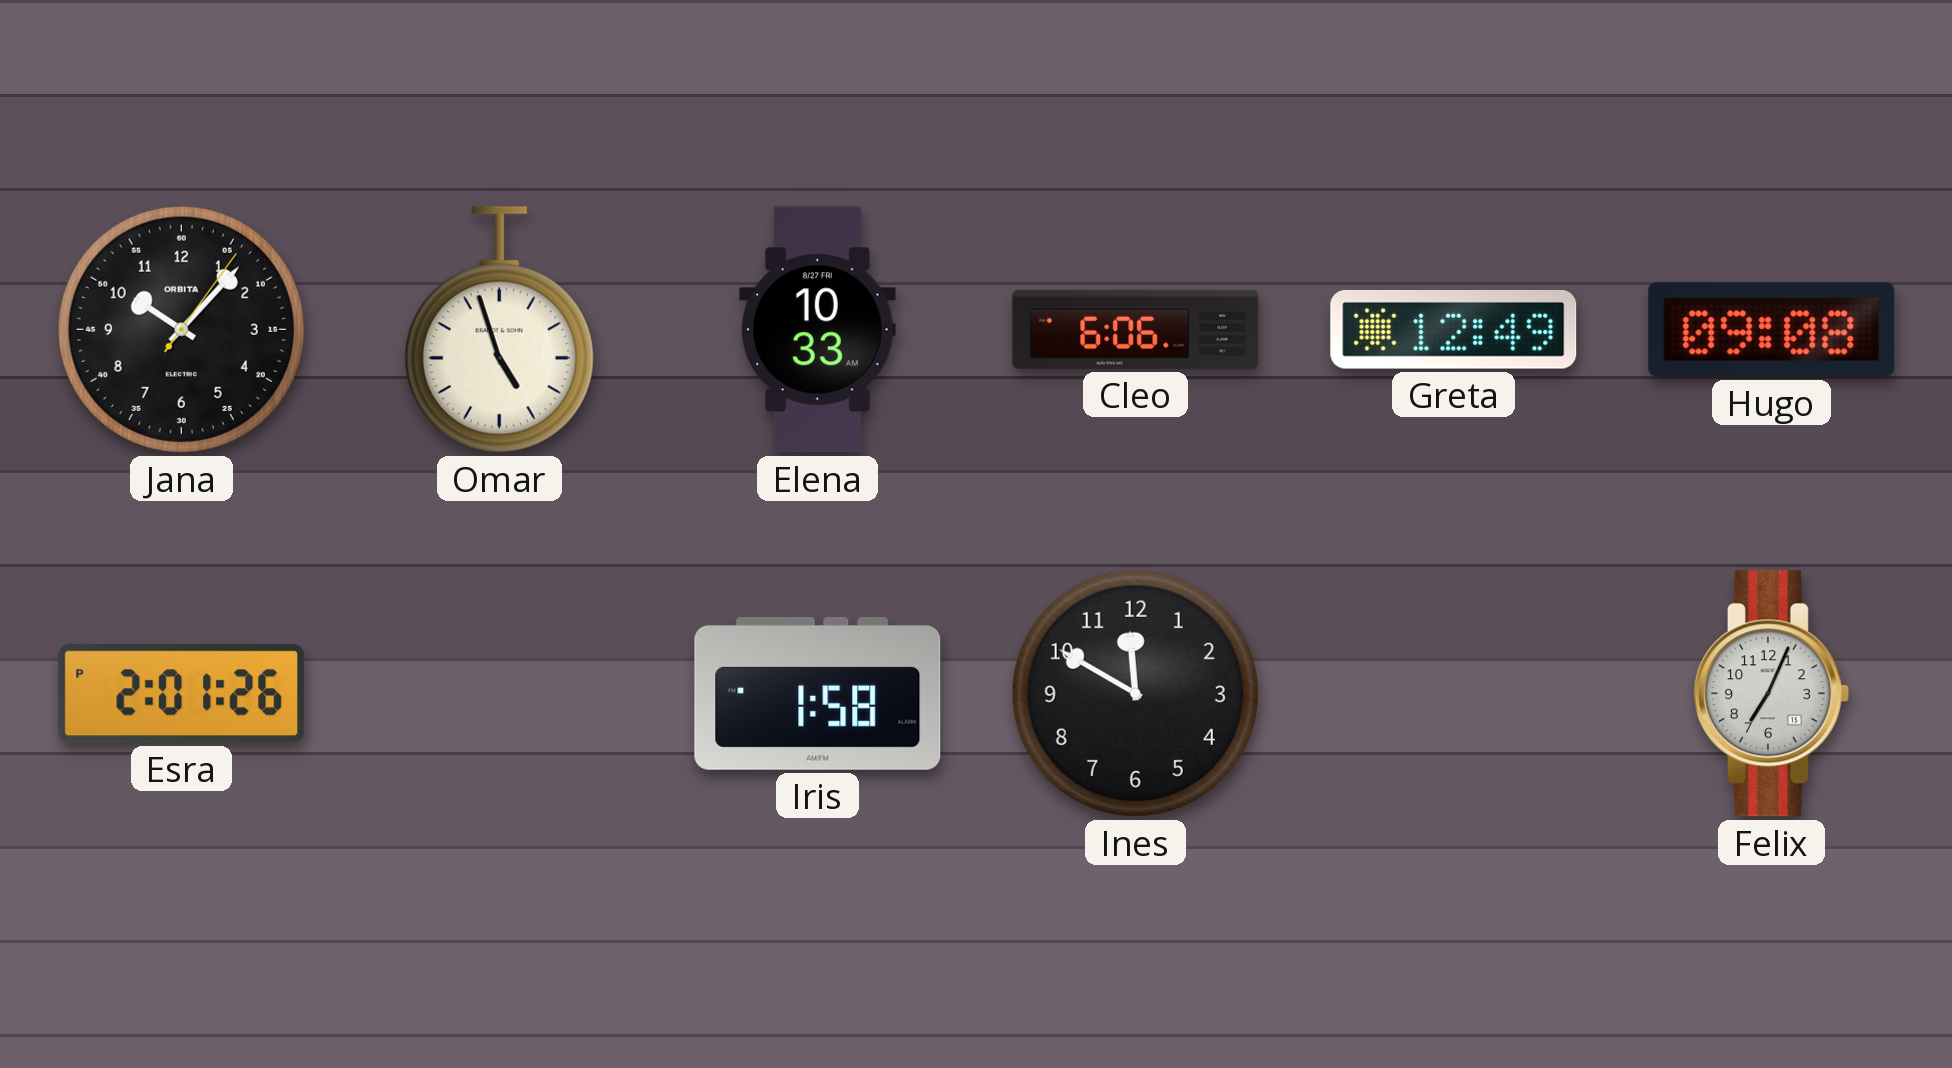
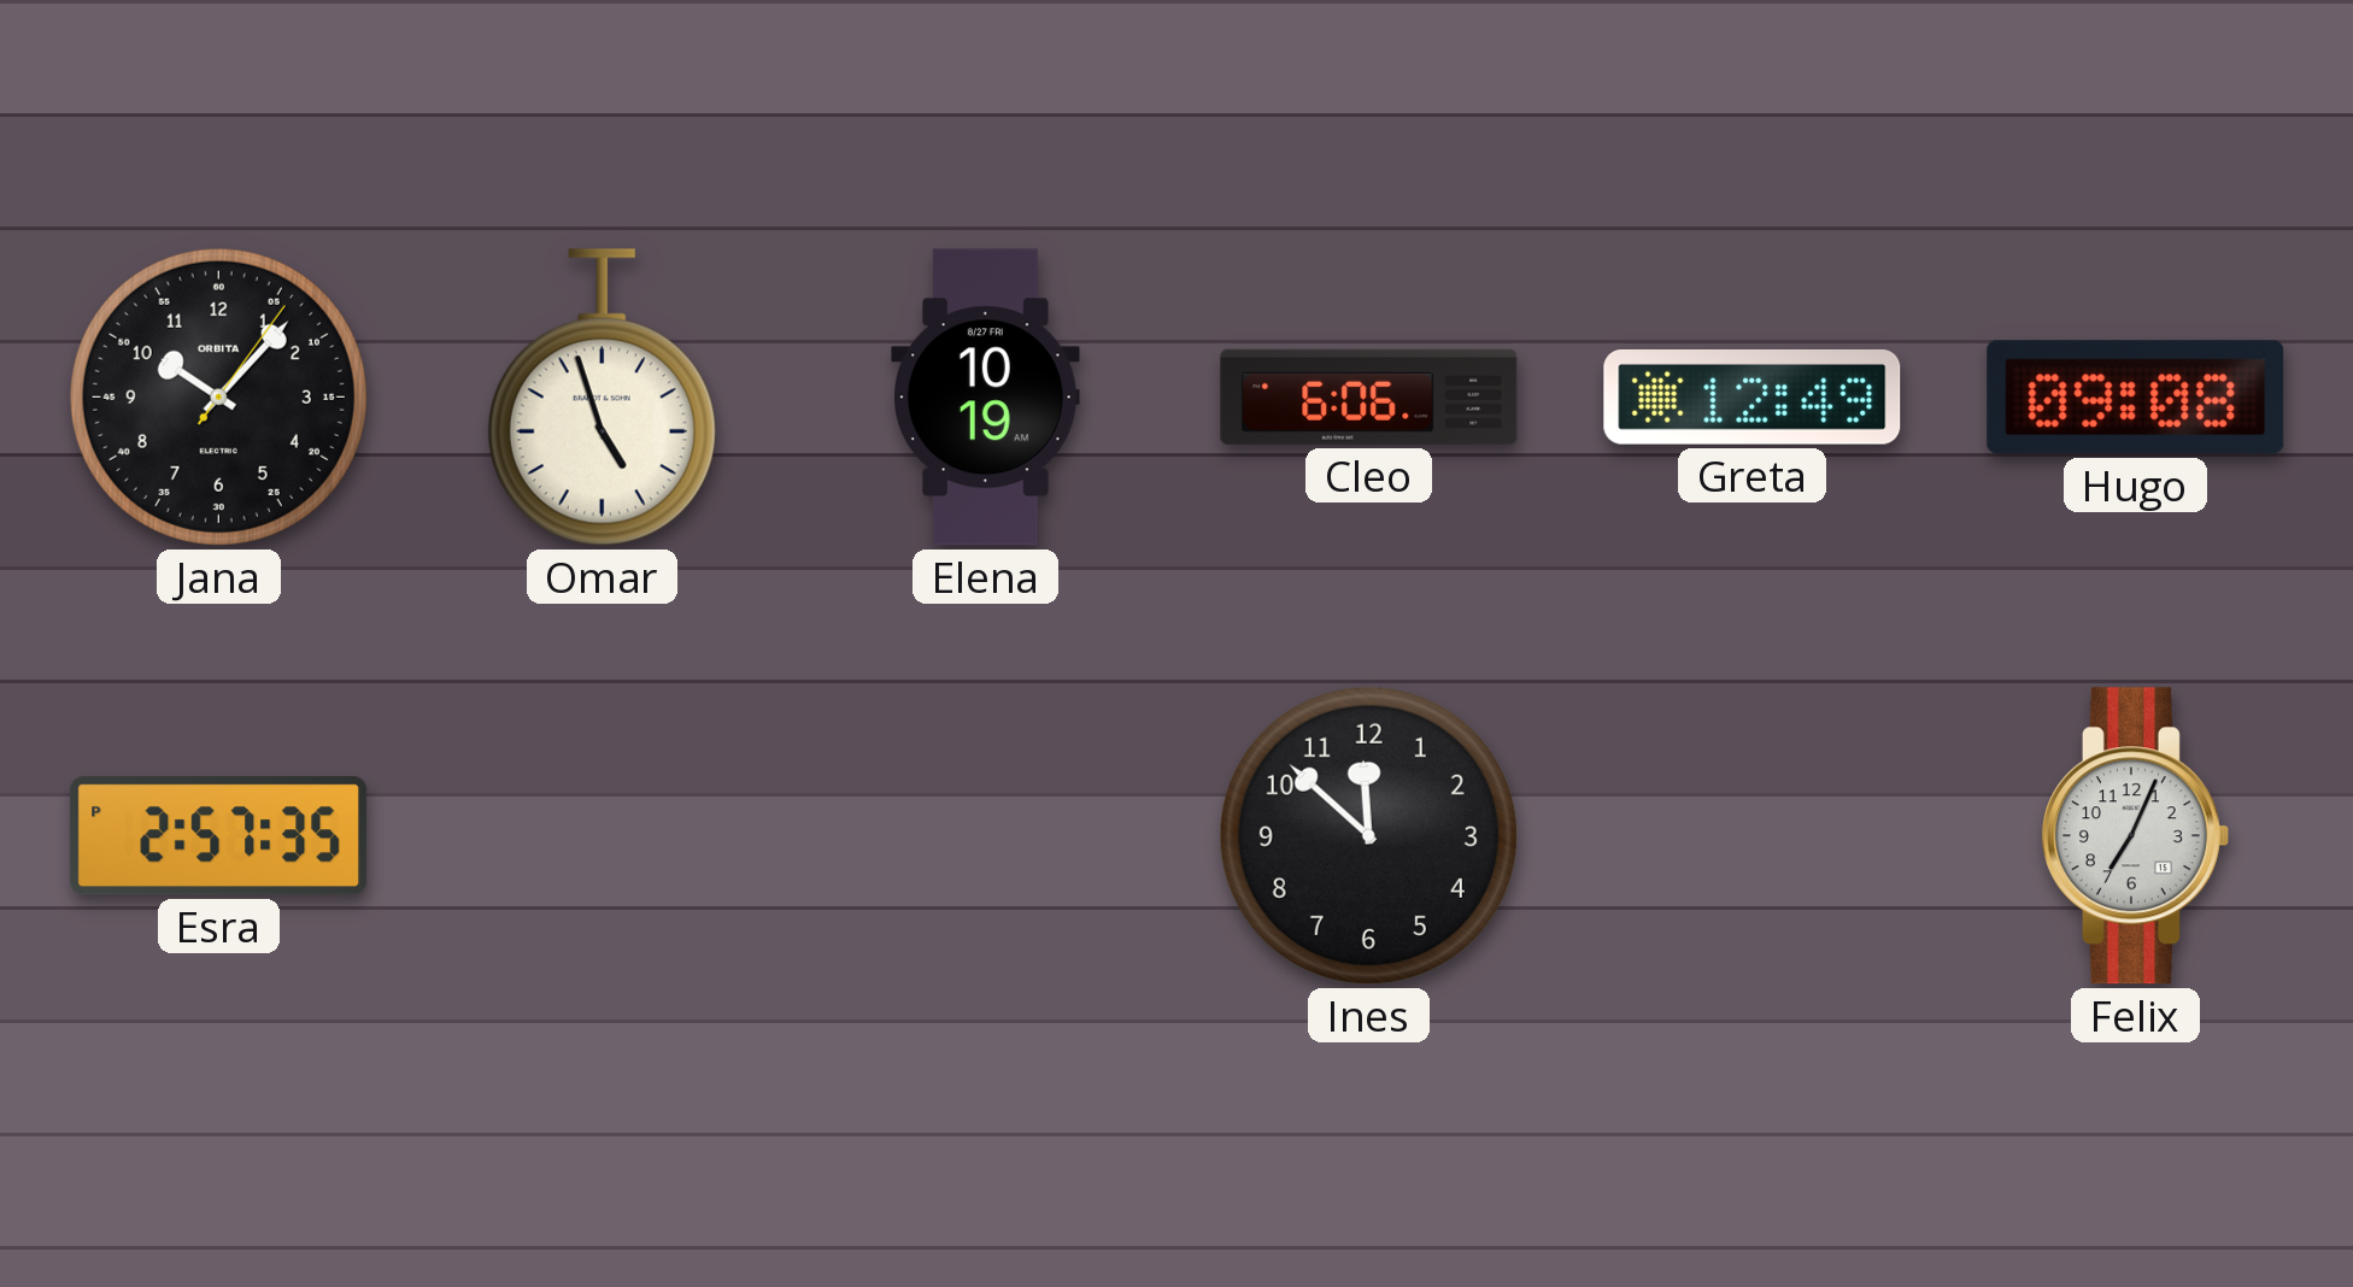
Elena: 10:33 -> 10:19
Esra: 2:01 -> 2:57
Iris: 1:58 -> none
Ines: 11:50 -> 11:52
